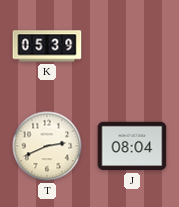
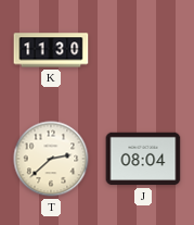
K: 05:39 -> 11:30
T: 2:41 -> 2:38
